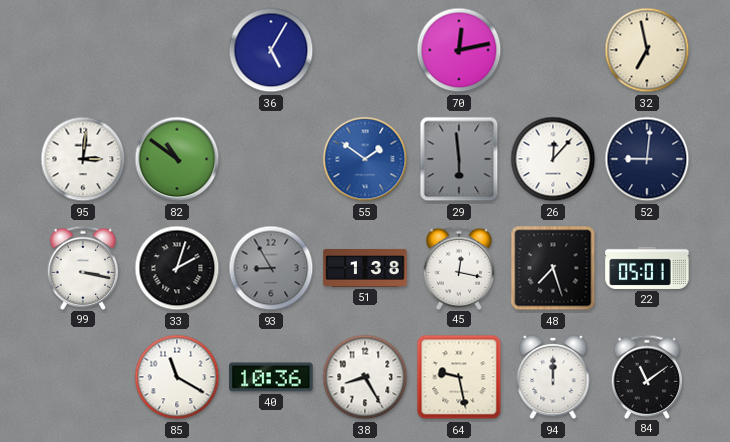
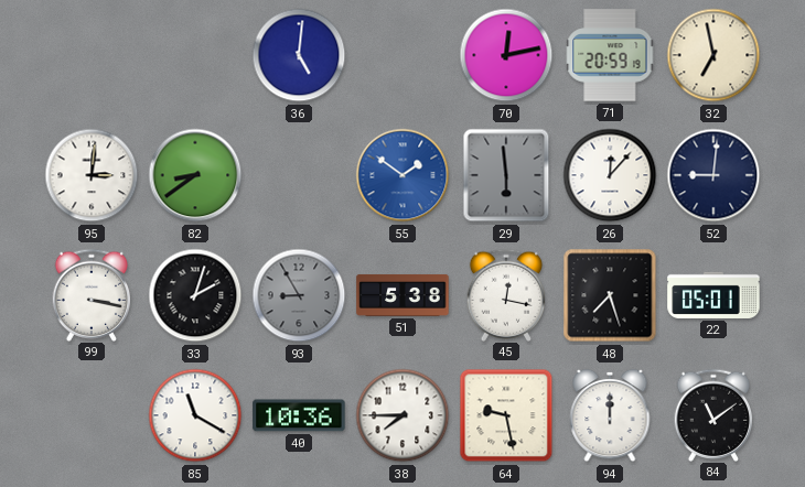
36: 5:05 -> 5:01
71: none -> 20:59
82: 10:51 -> 8:39
51: 1:38 -> 5:38
38: 8:25 -> 7:45
